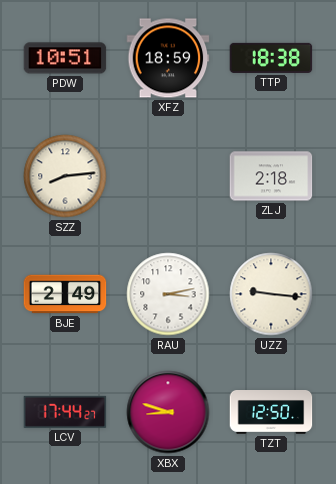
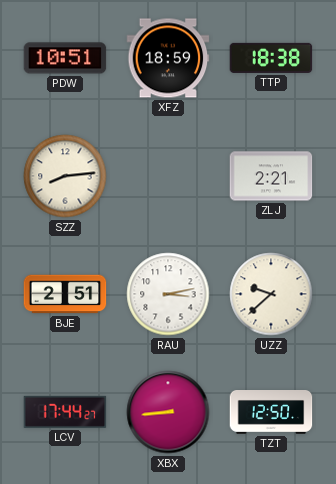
ZLJ: 2:18 -> 2:21
BJE: 2:49 -> 2:51
UZZ: 9:16 -> 9:38
XBX: 8:48 -> 8:44
